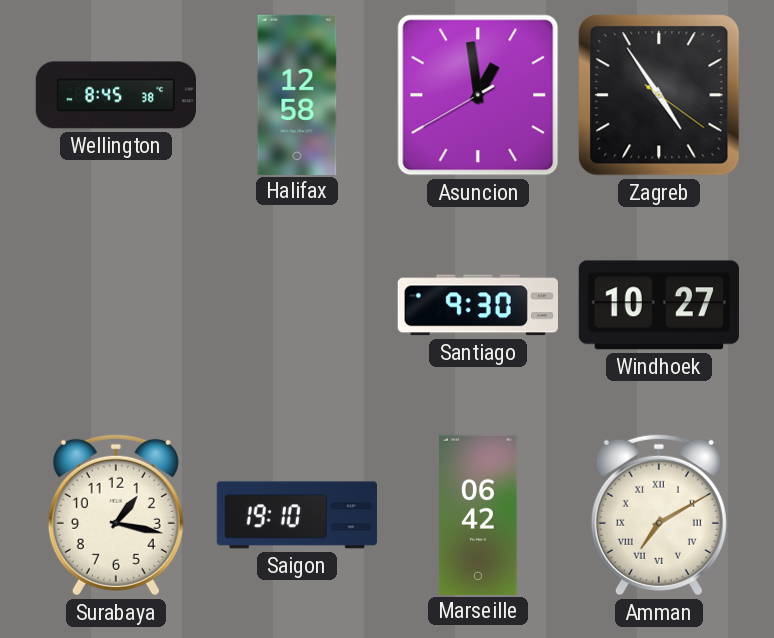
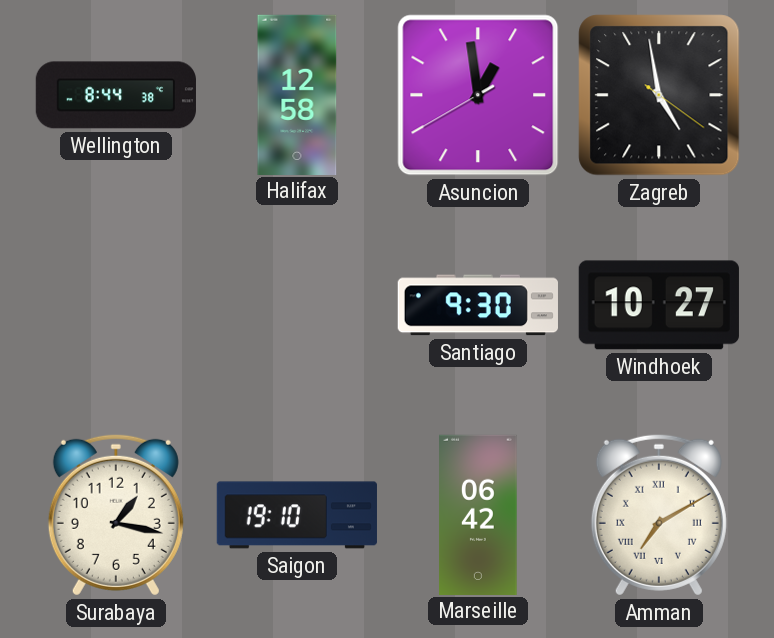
Wellington: 8:45 -> 8:44
Zagreb: 4:54 -> 4:58
